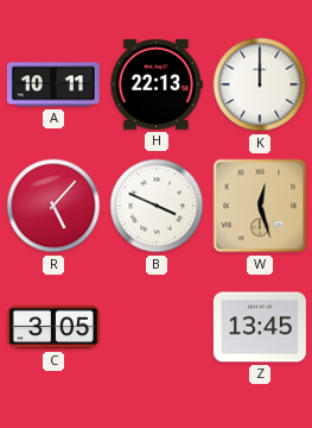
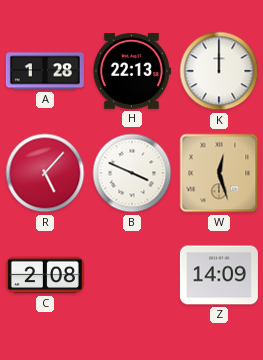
A: 10:11 -> 1:28
C: 3:05 -> 2:08
Z: 13:45 -> 14:09
